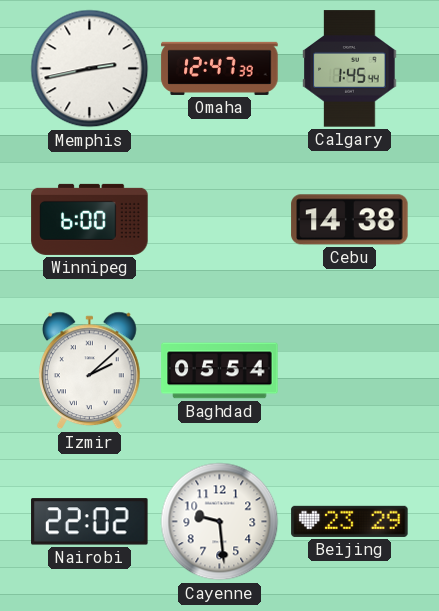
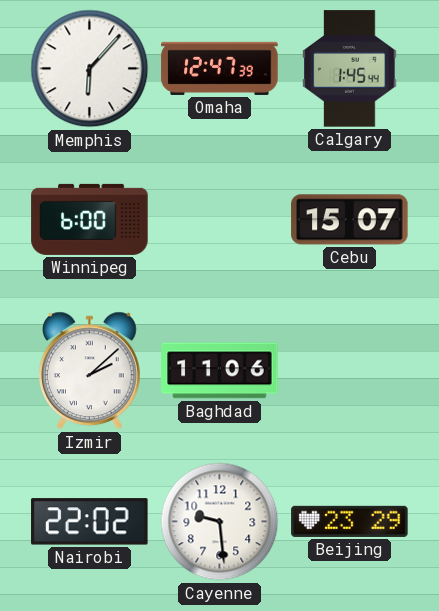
Memphis: 2:43 -> 6:07
Cebu: 14:38 -> 15:07
Baghdad: 05:54 -> 11:06
